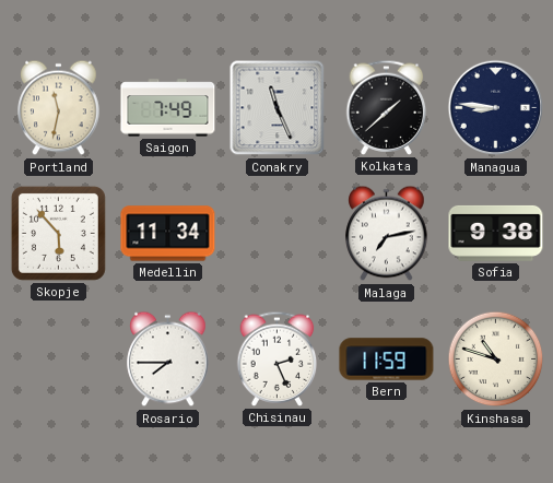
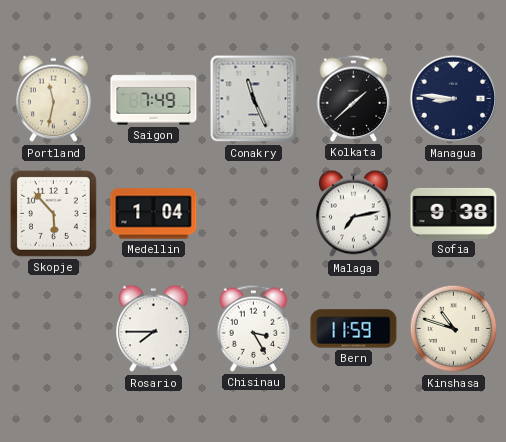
Medellin: 11:34 -> 1:04
Chisinau: 2:26 -> 3:25
